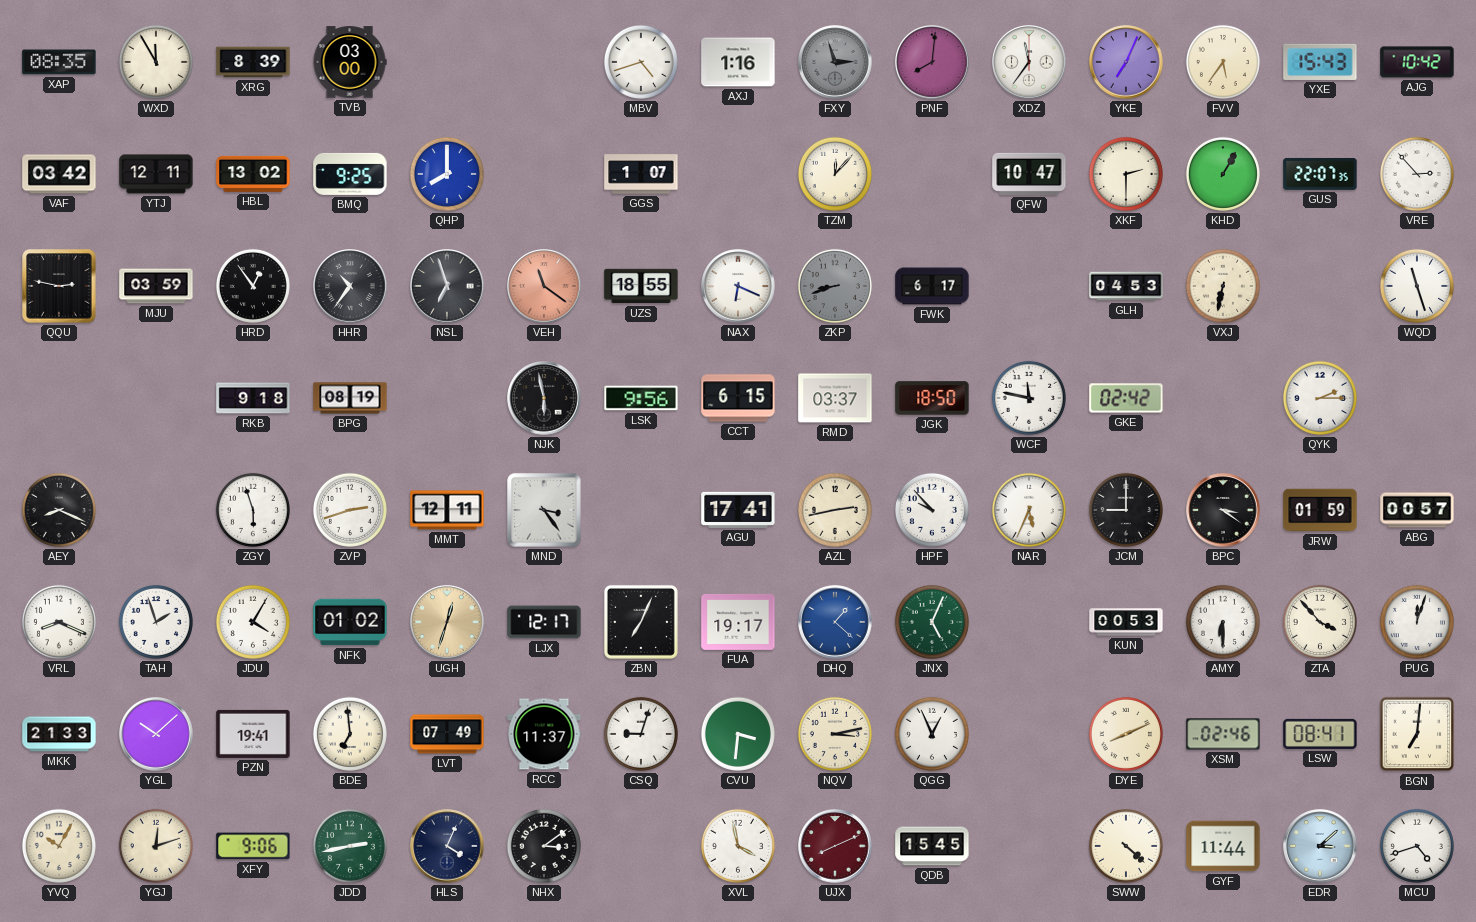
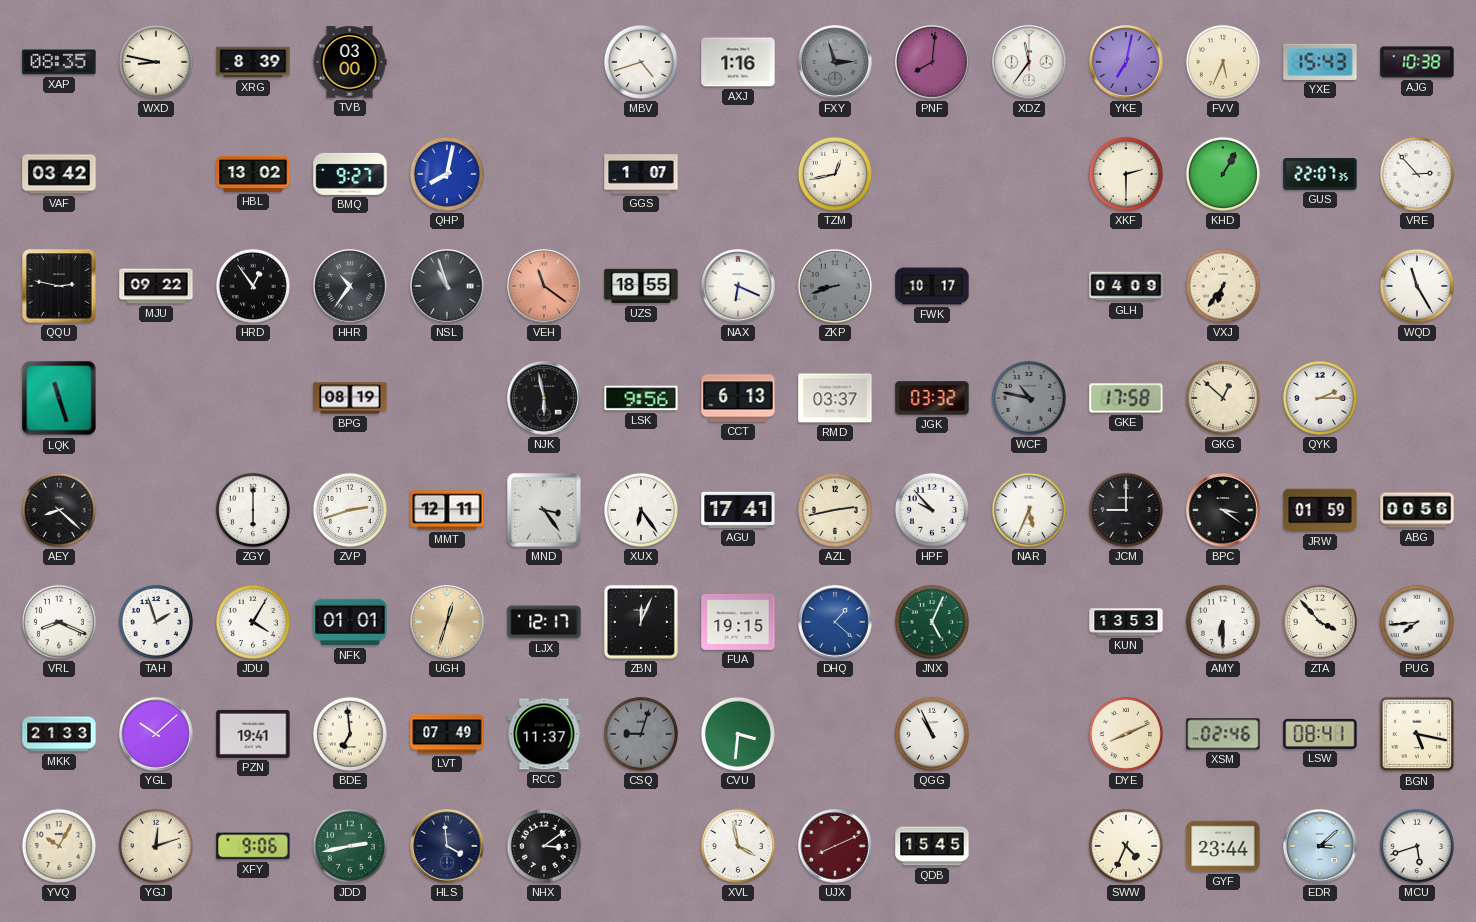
WXD: 11:55 -> 8:47
YKE: 7:04 -> 7:02
FVV: 5:36 -> 5:34
AJG: 10:42 -> 10:38
YTJ: 12:11 -> none
BMQ: 9:25 -> 9:27
QHP: 8:00 -> 8:02
TZM: 12:07 -> 12:43
QFW: 10:47 -> none
MJU: 03:59 -> 09:22
NSL: 6:57 -> 10:57
FWK: 6:17 -> 10:17
GLH: 04:53 -> 04:09
VXJ: 6:32 -> 6:36
WQD: 11:27 -> 11:25
LQK: none -> 11:27
RKB: 9:18 -> none
CCT: 6:15 -> 6:13
JGK: 18:50 -> 03:32
WCF: 11:47 -> 10:47
WCF dial: white -> grey
GKE: 02:42 -> 17:58
GKG: none -> 12:52
AEY: 8:19 -> 8:22
ZGY: 5:57 -> 6:00
XUX: none -> 6:24
ABG: 00:57 -> 00:56
NFK: 01:02 -> 01:01
ZBN: 7:04 -> 12:04
FUA: 19:17 -> 19:15
KUN: 00:53 -> 13:53
PUG: 12:03 -> 7:44
CSQ dial: white -> grey
NQV: 3:13 -> none
QGG: 12:56 -> 10:56
BGN: 7:01 -> 5:17
HLS: 4:04 -> 3:59
SWW: 4:22 -> 4:34
GYF: 11:44 -> 23:44
MCU: 4:42 -> 5:42
